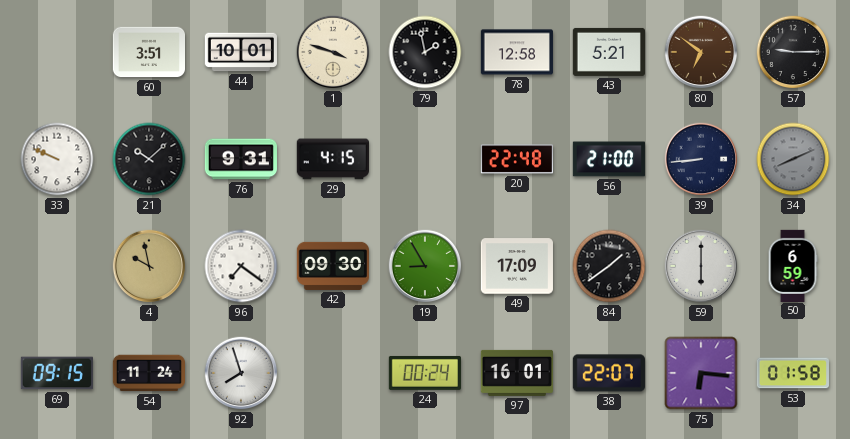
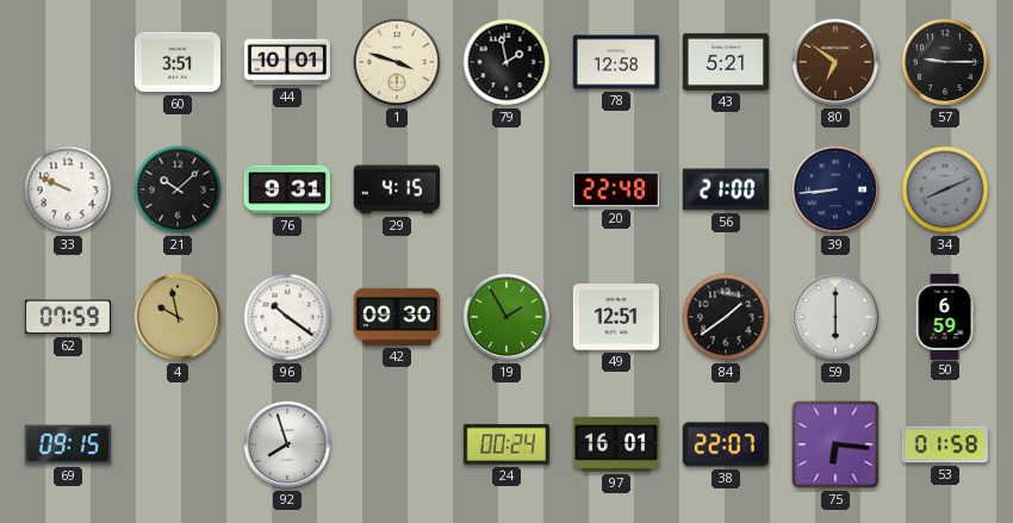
62: none -> 07:59
96: 7:21 -> 10:21
19: 8:55 -> 1:55
49: 17:09 -> 12:51
54: 11:24 -> none
